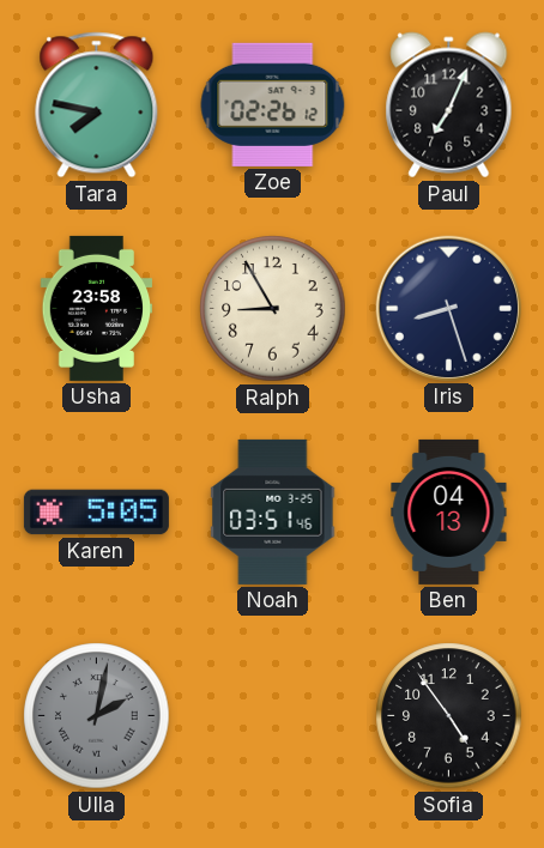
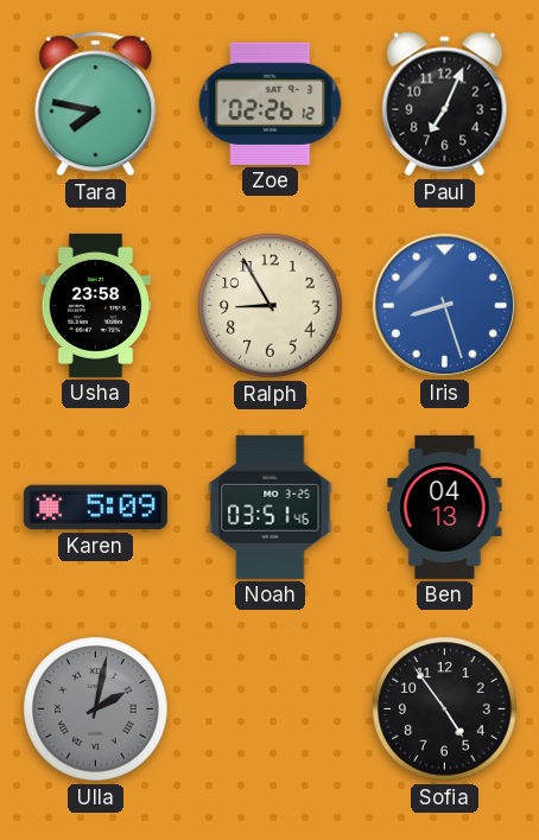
Iris dial: navy -> blue
Karen: 5:05 -> 5:09
